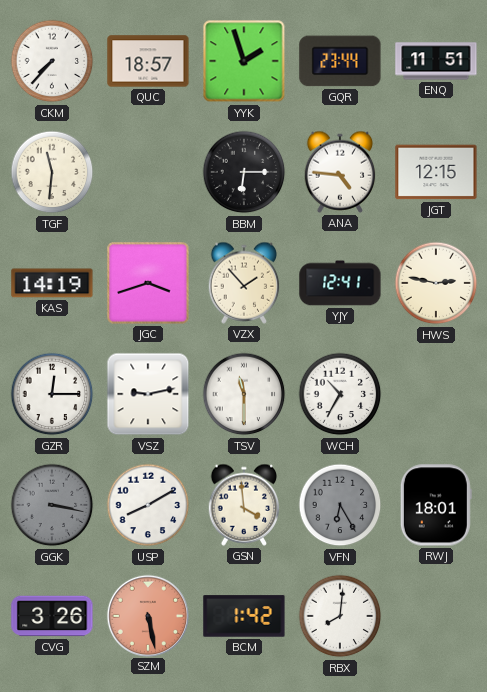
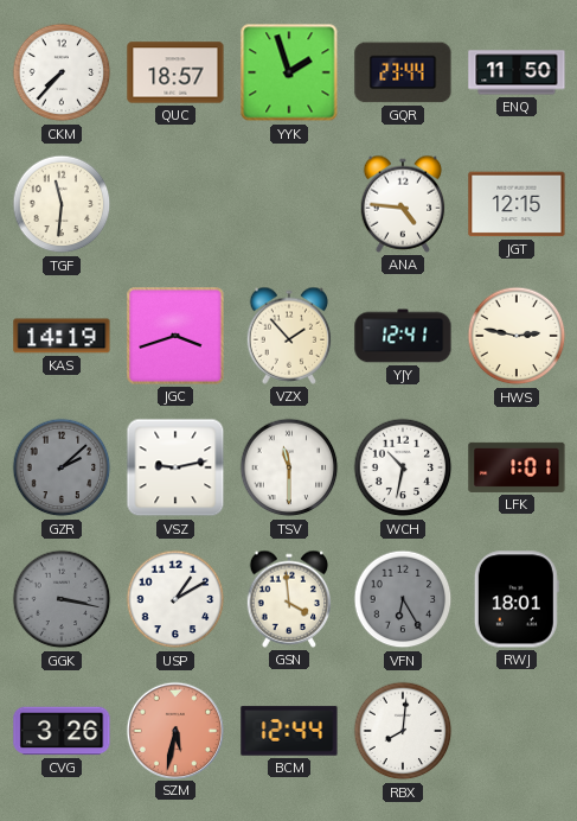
ENQ: 11:51 -> 11:50
BBM: 6:15 -> none
GZR: 12:15 -> 2:08
GZR dial: white -> grey
WCH: 10:35 -> 10:32
LFK: none -> 1:01
USP: 8:10 -> 1:10
SZM: 5:28 -> 5:32
BCM: 1:42 -> 12:44
